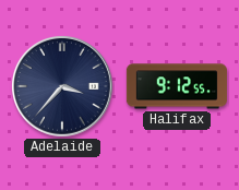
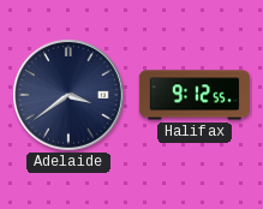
Adelaide: 3:37 -> 3:39
